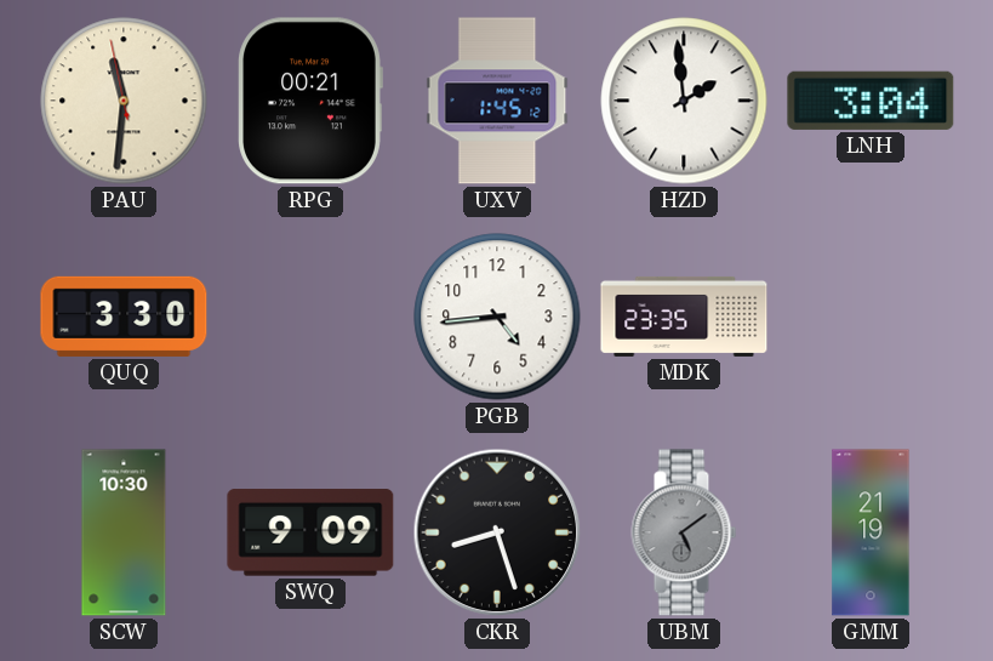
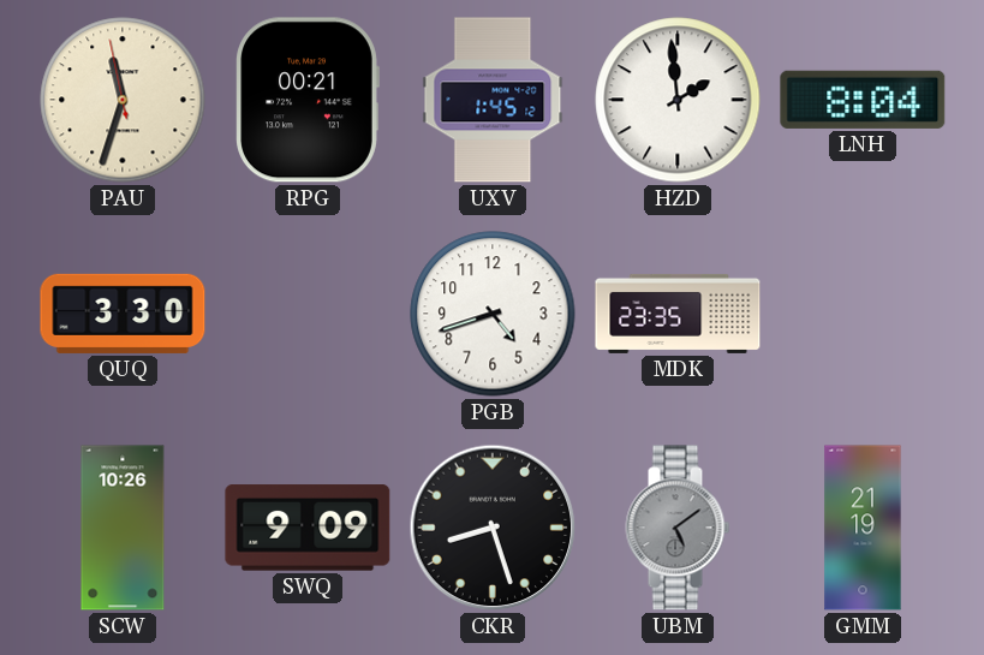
PAU: 11:30 -> 11:32
LNH: 3:04 -> 8:04
PGB: 4:44 -> 4:42
SCW: 10:30 -> 10:26
